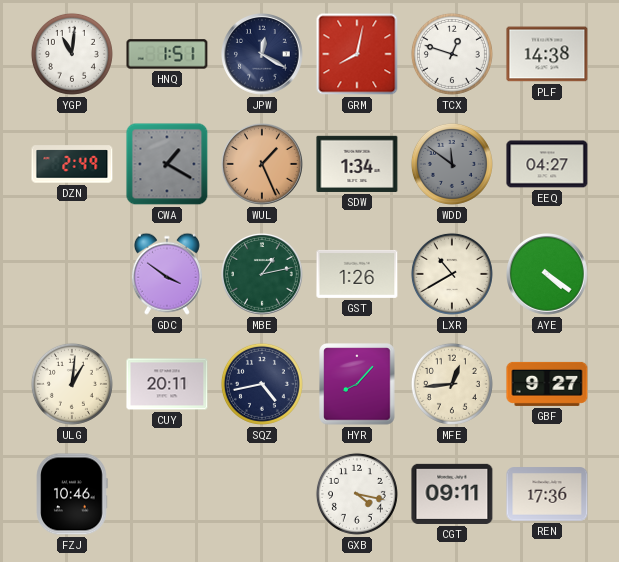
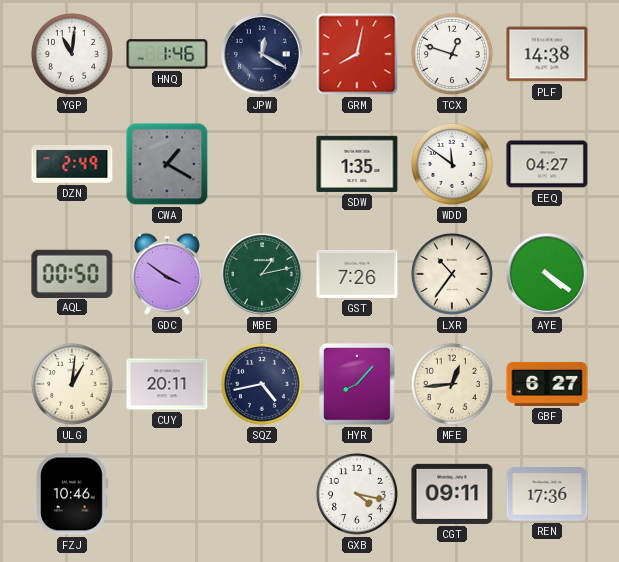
HNQ: 1:51 -> 1:46
WUL: 1:26 -> none
SDW: 1:34 -> 1:35
WDD dial: grey -> white
AQL: none -> 00:50
GST: 1:26 -> 7:26
LXR: 10:40 -> 10:36
GBF: 9:27 -> 6:27
